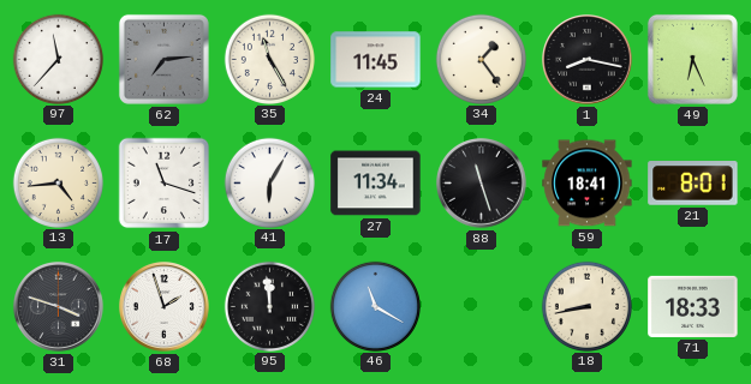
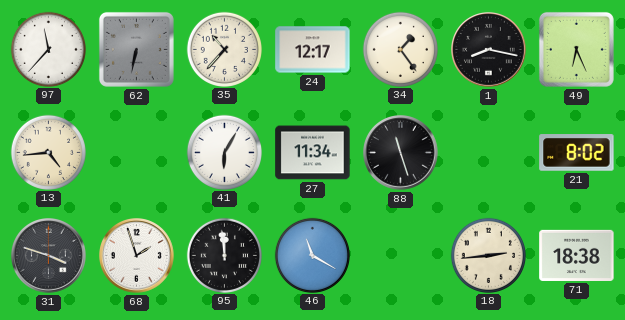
62: 7:14 -> 6:32
35: 11:25 -> 10:37
24: 11:45 -> 12:17
17: 11:18 -> none
59: 18:41 -> none
21: 8:01 -> 8:02
18: 8:43 -> 2:44
71: 18:33 -> 18:38
